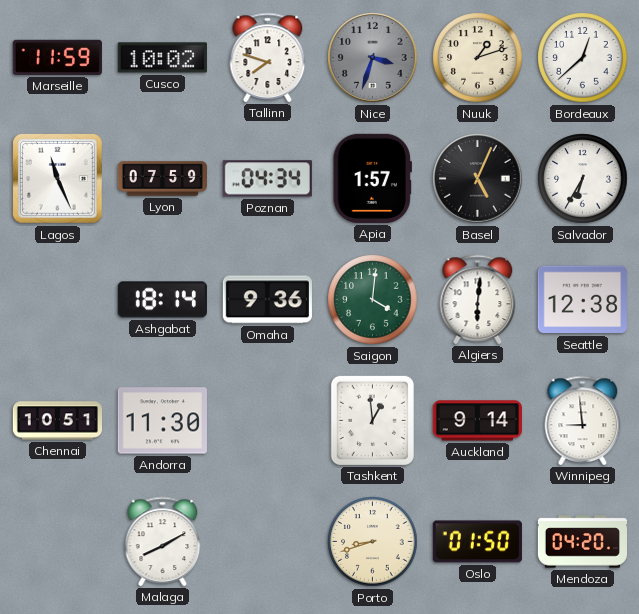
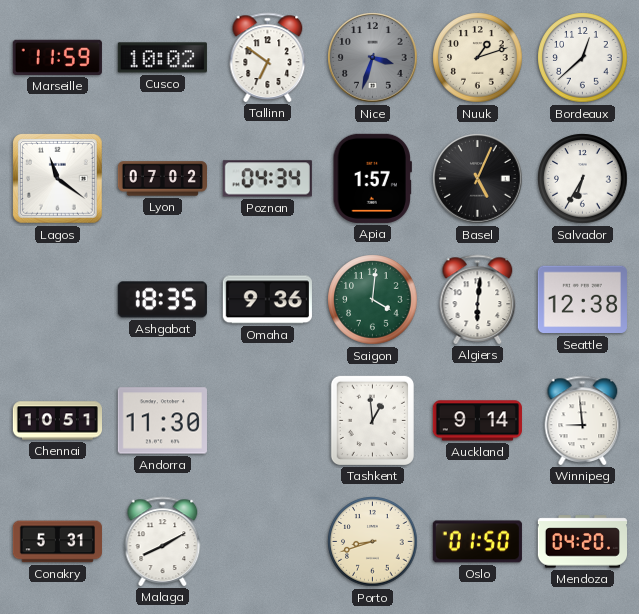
Tallinn: 7:48 -> 6:51
Lagos: 11:26 -> 11:21
Lyon: 07:59 -> 07:02
Ashgabat: 18:14 -> 18:35
Conakry: none -> 5:31
